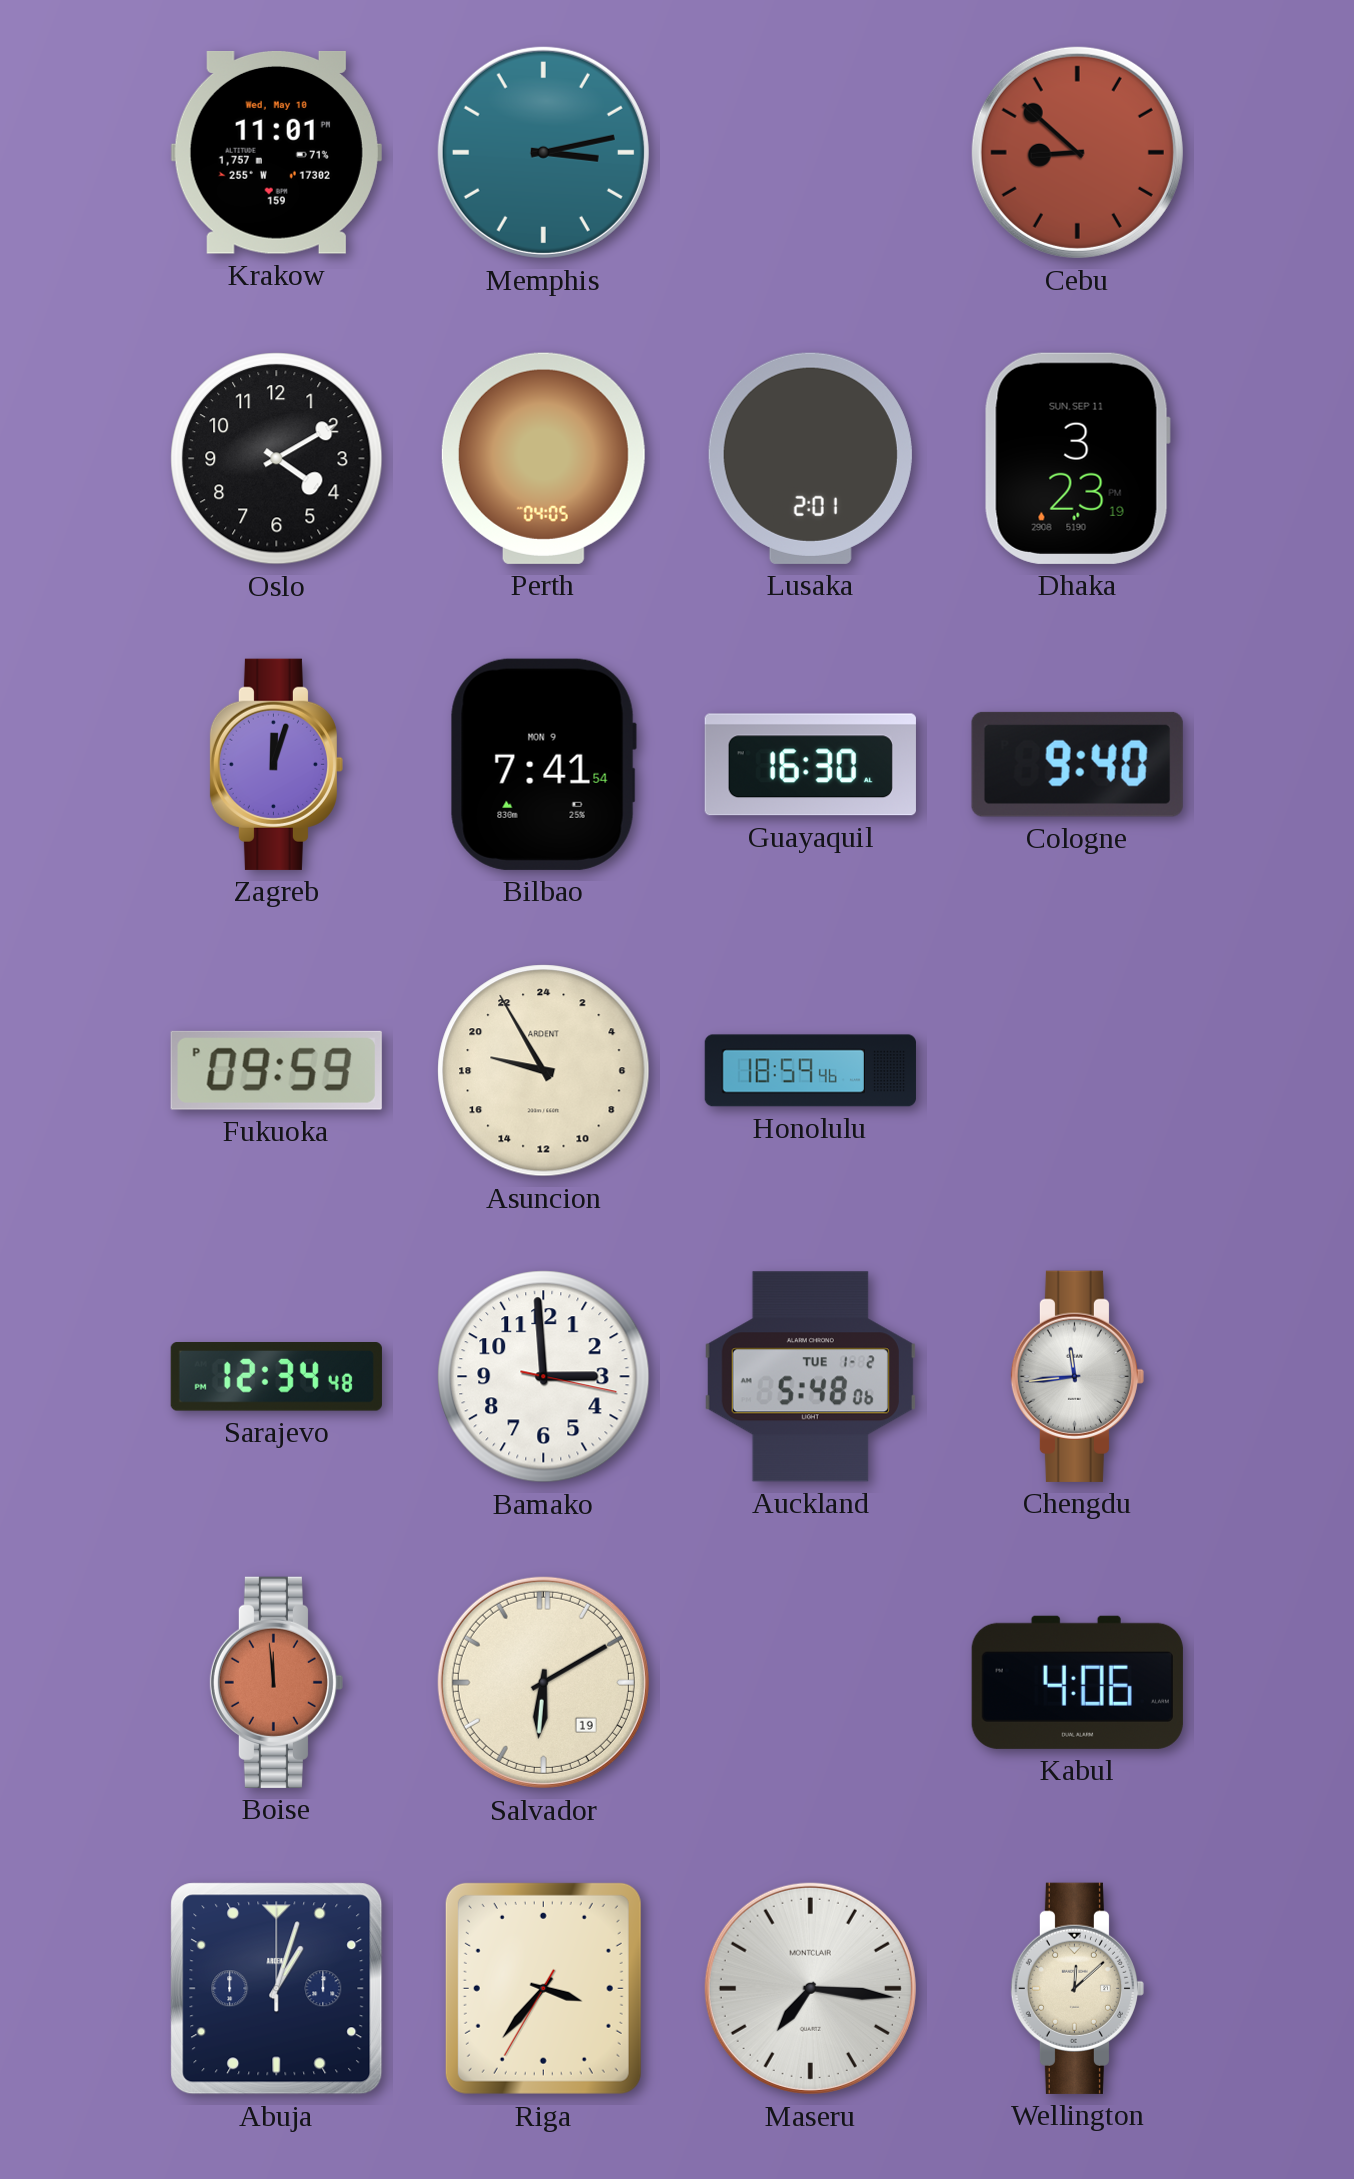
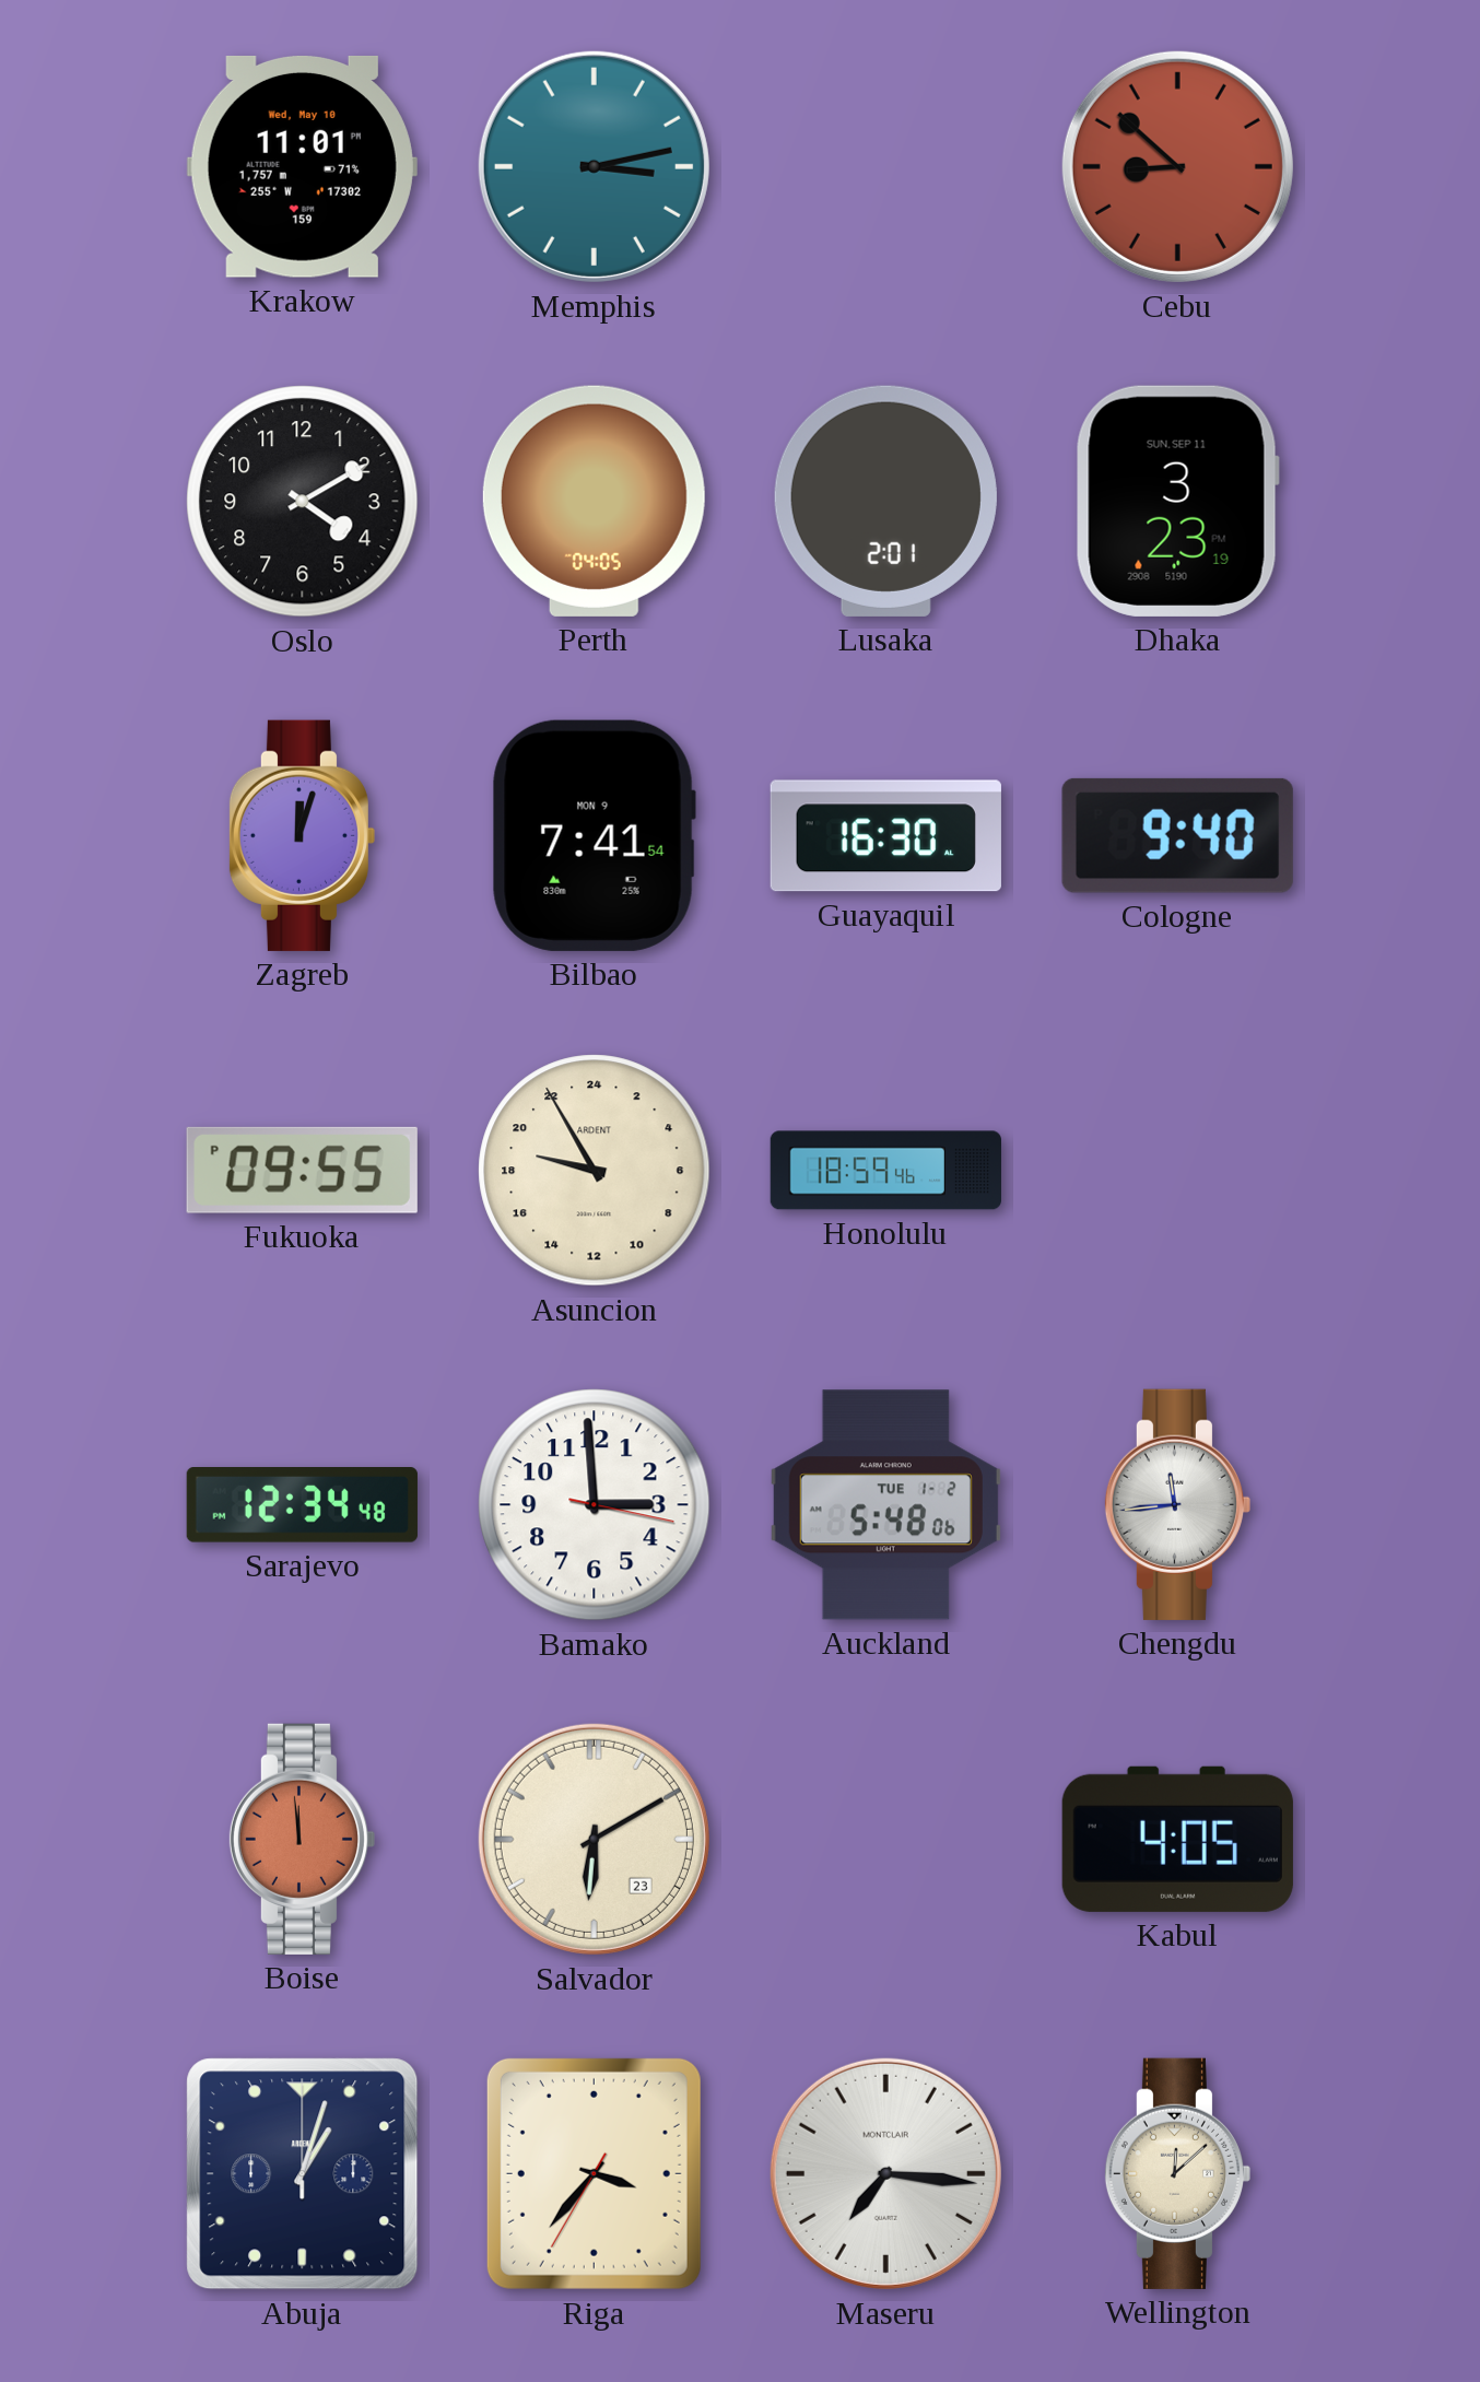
Fukuoka: 09:59 -> 09:55
Salvador date: 19 -> 23
Kabul: 4:06 -> 4:05
